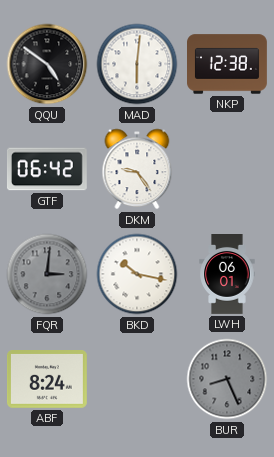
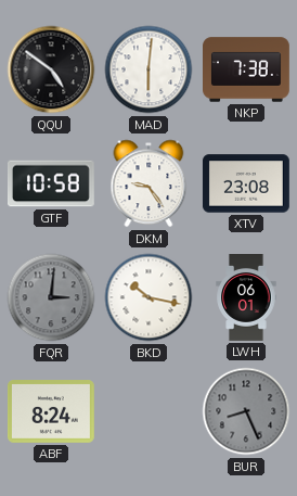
NKP: 12:38 -> 7:38
GTF: 06:42 -> 10:58
XTV: none -> 23:08
